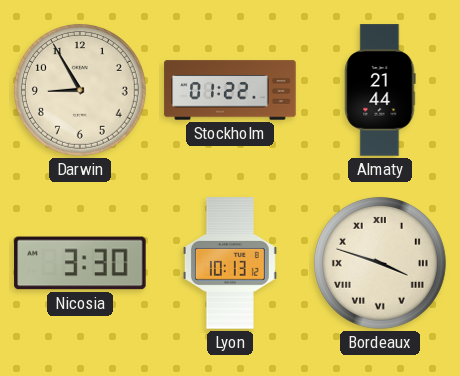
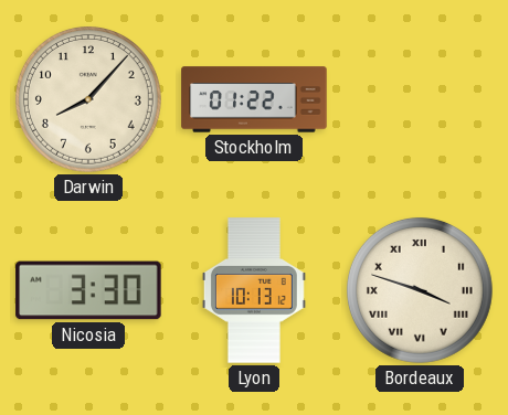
Darwin: 8:55 -> 8:07
Almaty: 21:44 -> none
